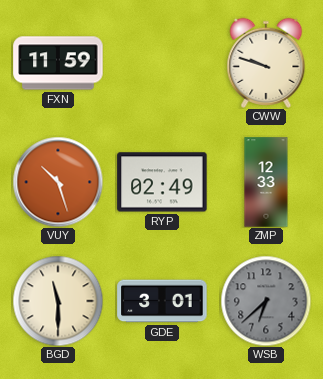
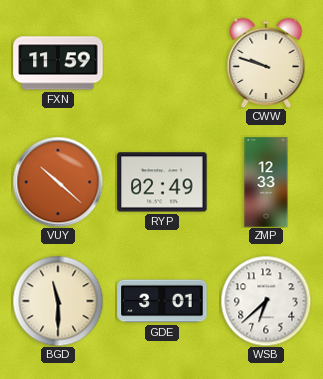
VUY: 10:27 -> 10:22
WSB dial: grey -> white
